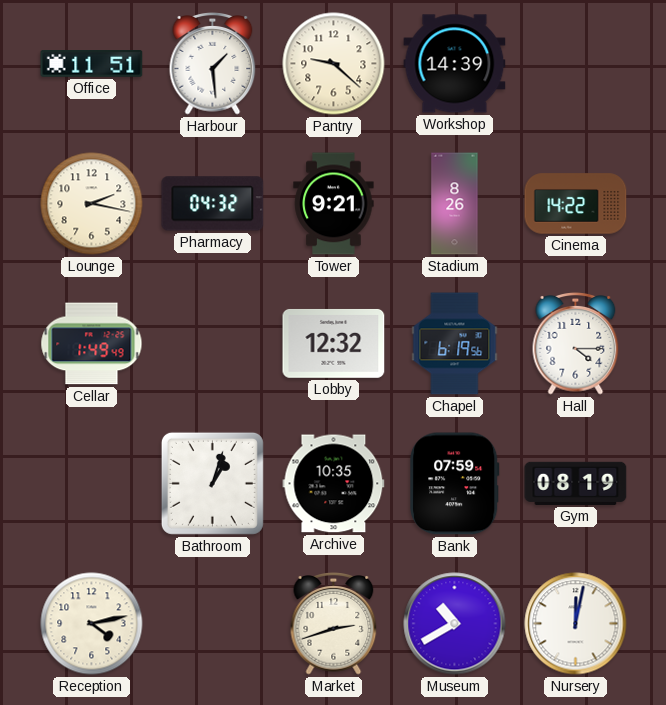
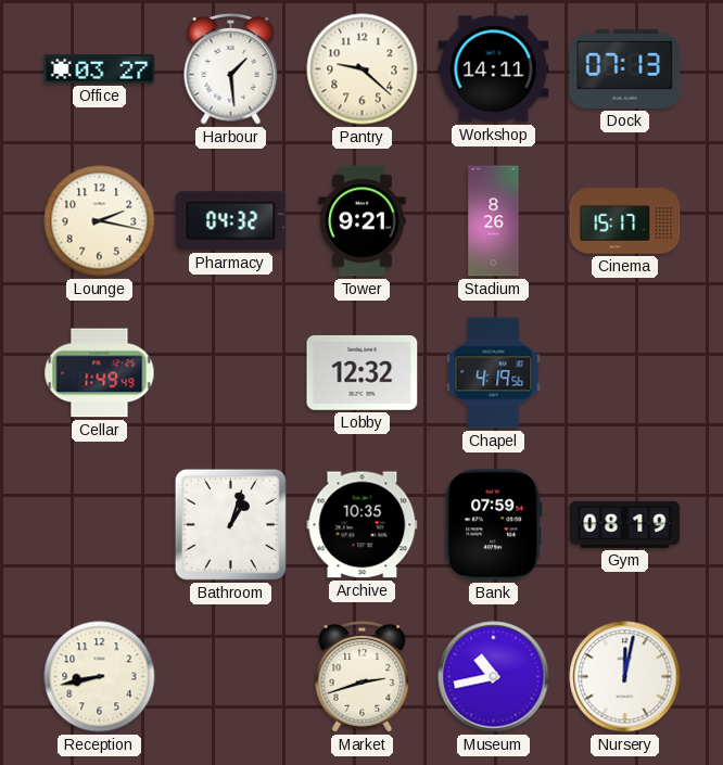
Office: 11:51 -> 03:27
Workshop: 14:39 -> 14:11
Dock: none -> 07:13
Cinema: 14:22 -> 15:17
Chapel: 6:19 -> 4:19
Hall: 4:15 -> none
Reception: 4:13 -> 8:43
Museum: 10:40 -> 10:43
